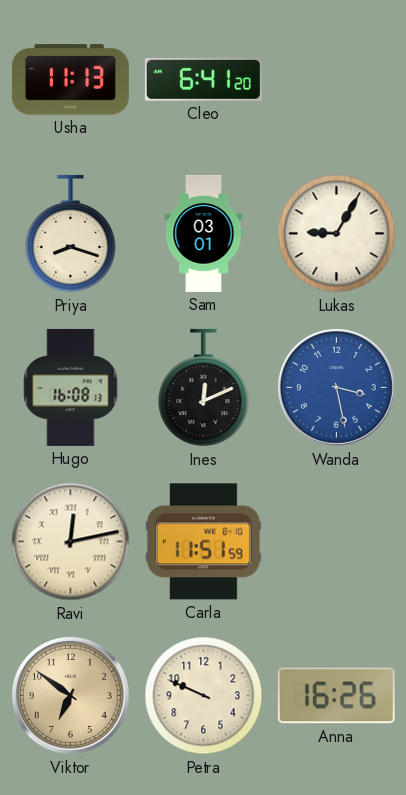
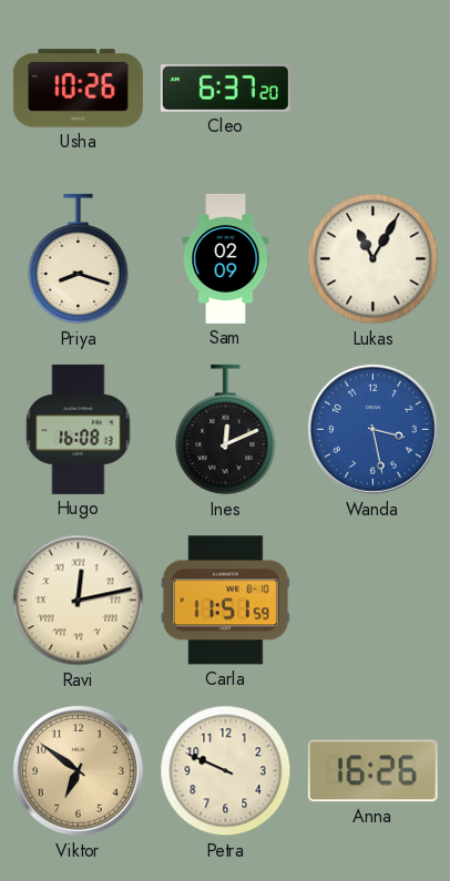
Usha: 11:13 -> 10:26
Cleo: 6:41 -> 6:37
Sam: 03:01 -> 02:09
Lukas: 9:05 -> 11:05
